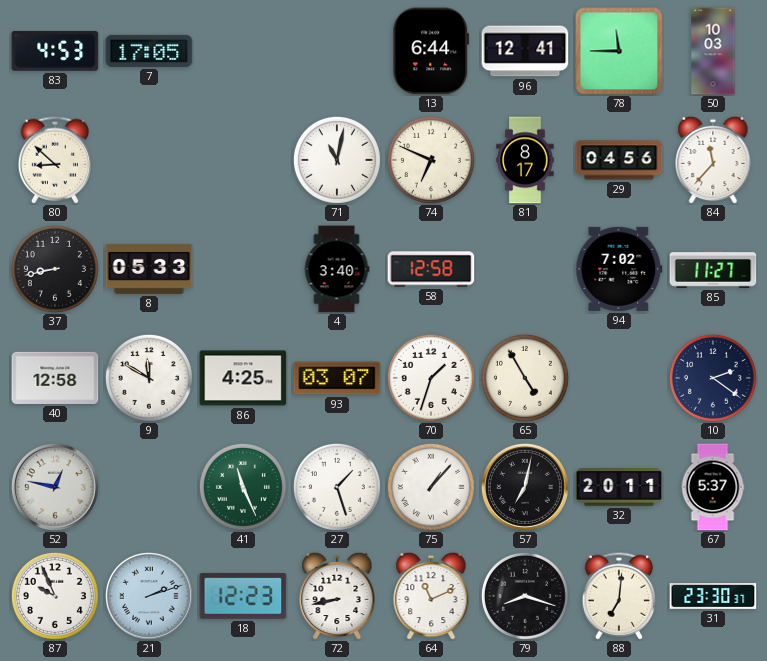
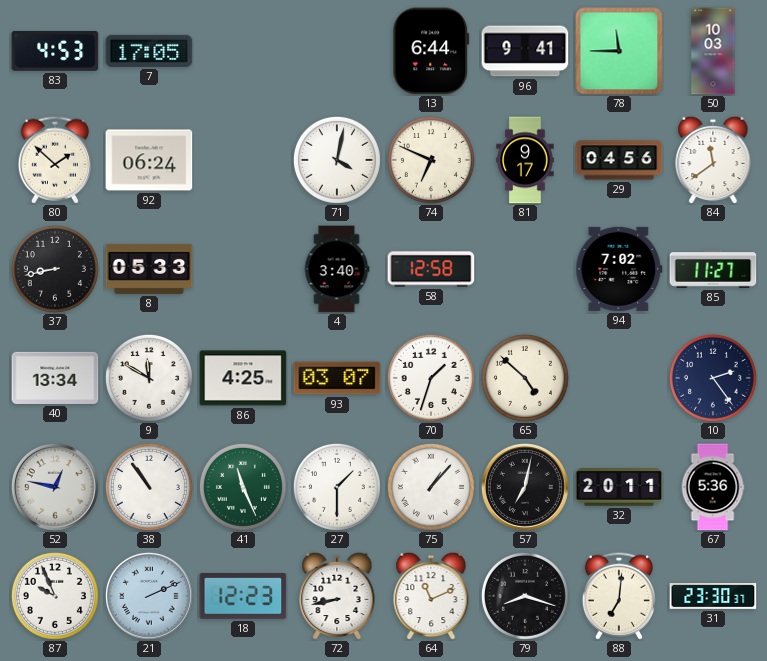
96: 12:41 -> 9:41
80: 8:52 -> 1:52
92: none -> 06:24
71: 11:02 -> 4:02
81: 8:17 -> 9:17
84: 11:37 -> 11:39
40: 12:58 -> 13:34
65: 4:55 -> 4:52
10: 2:21 -> 2:24
38: none -> 10:54
27: 1:27 -> 1:30
67: 5:37 -> 5:36
21: 2:12 -> 2:11
